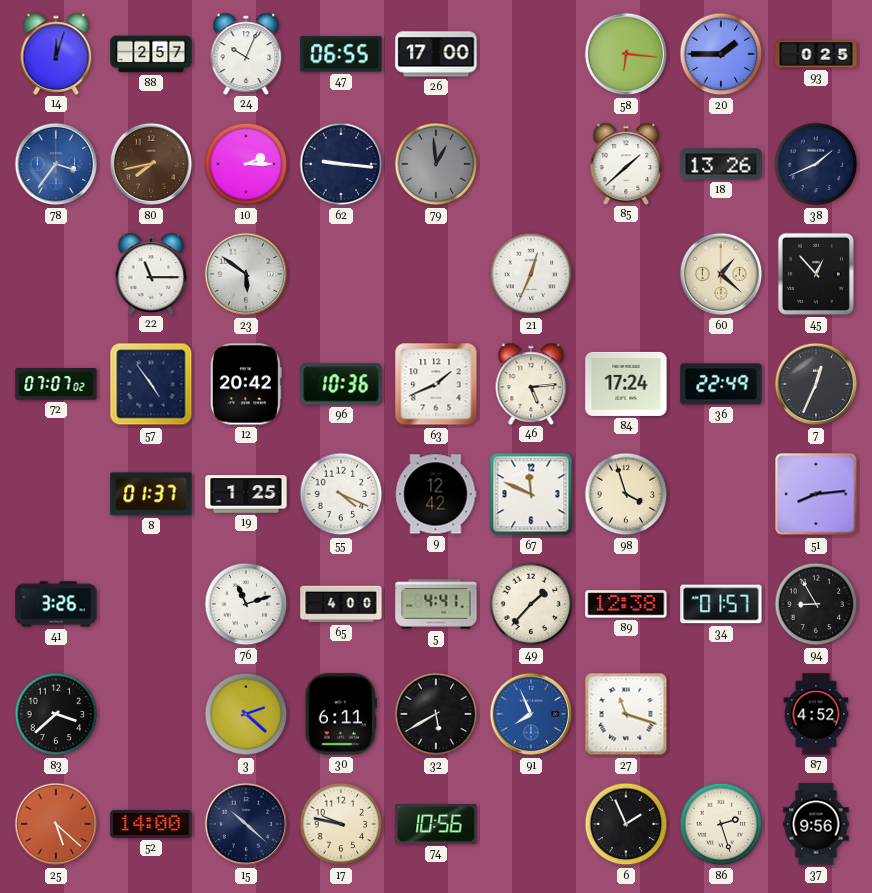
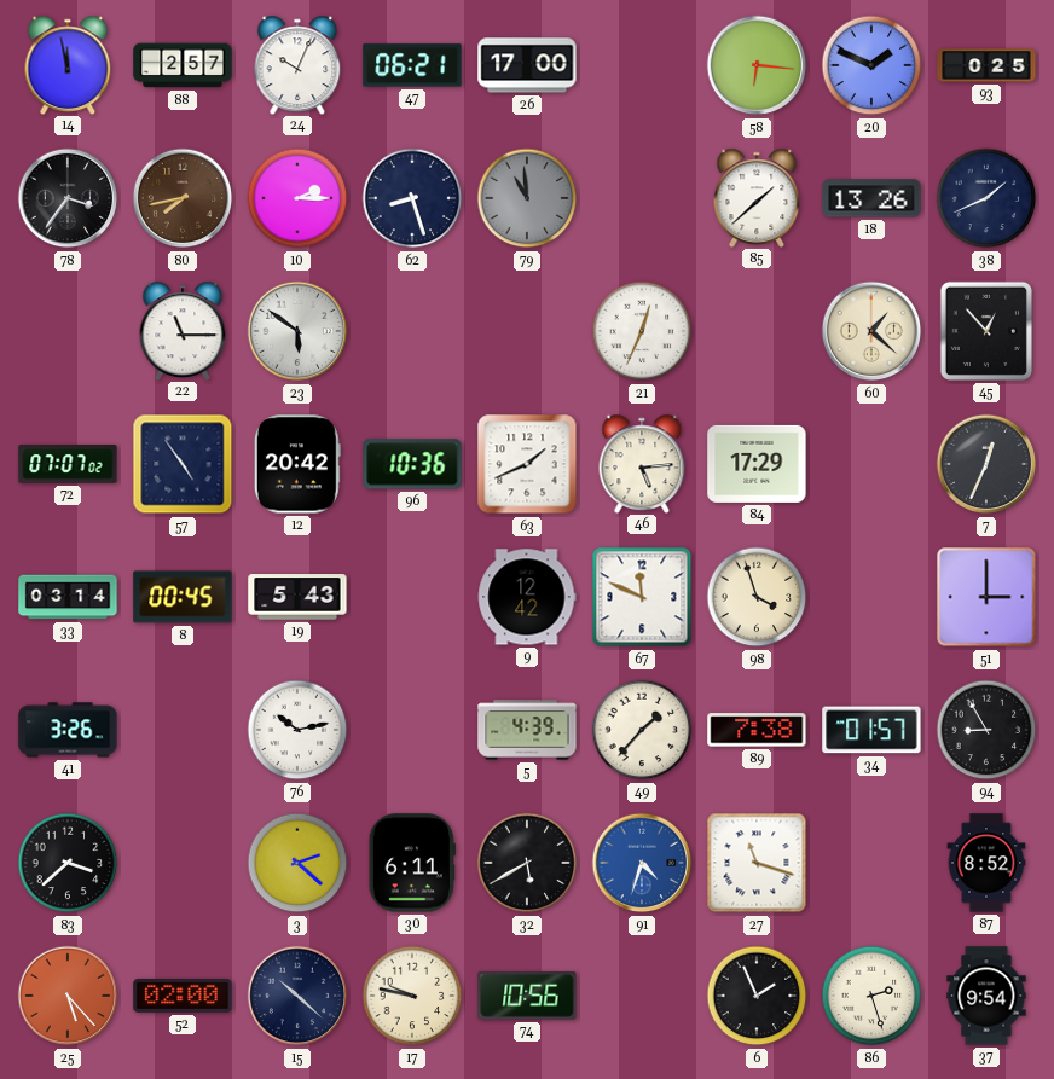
14: 12:03 -> 11:58
47: 06:55 -> 06:21
20: 1:45 -> 1:49
78 dial: blue -> black
62: 9:16 -> 8:27
79: 12:59 -> 10:59
84: 17:24 -> 17:29
36: 22:49 -> none
33: none -> 03:14
8: 01:37 -> 00:45
19: 1:25 -> 5:43
55: 4:19 -> none
51: 8:14 -> 3:00
76: 11:12 -> 10:13
65: 4:00 -> none
5: 4:41 -> 4:39
89: 12:38 -> 7:38
91: 7:56 -> 4:33
87: 4:52 -> 8:52
25: 5:22 -> 5:23
52: 14:00 -> 02:00
37: 9:56 -> 9:54
